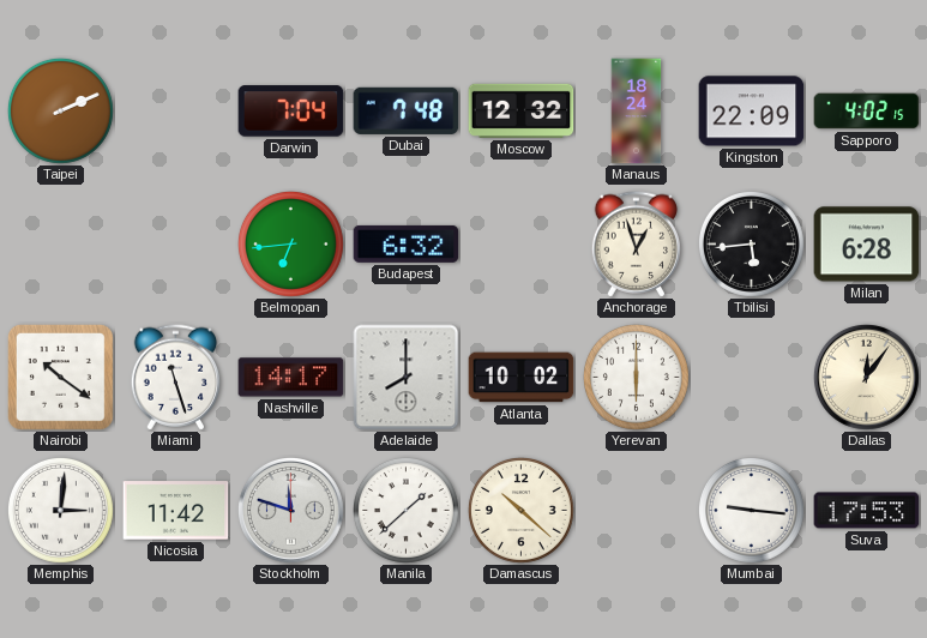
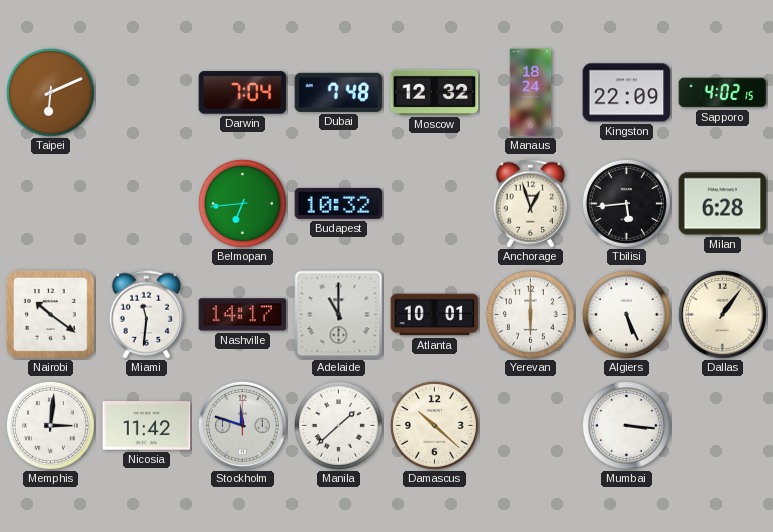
Taipei: 2:11 -> 6:11
Budapest: 6:32 -> 10:32
Miami: 11:27 -> 11:31
Adelaide: 8:00 -> 11:00
Atlanta: 10:02 -> 10:01
Algiers: none -> 5:26
Dallas: 12:06 -> 1:06
Mumbai: 9:16 -> 3:16
Suva: 17:53 -> none
